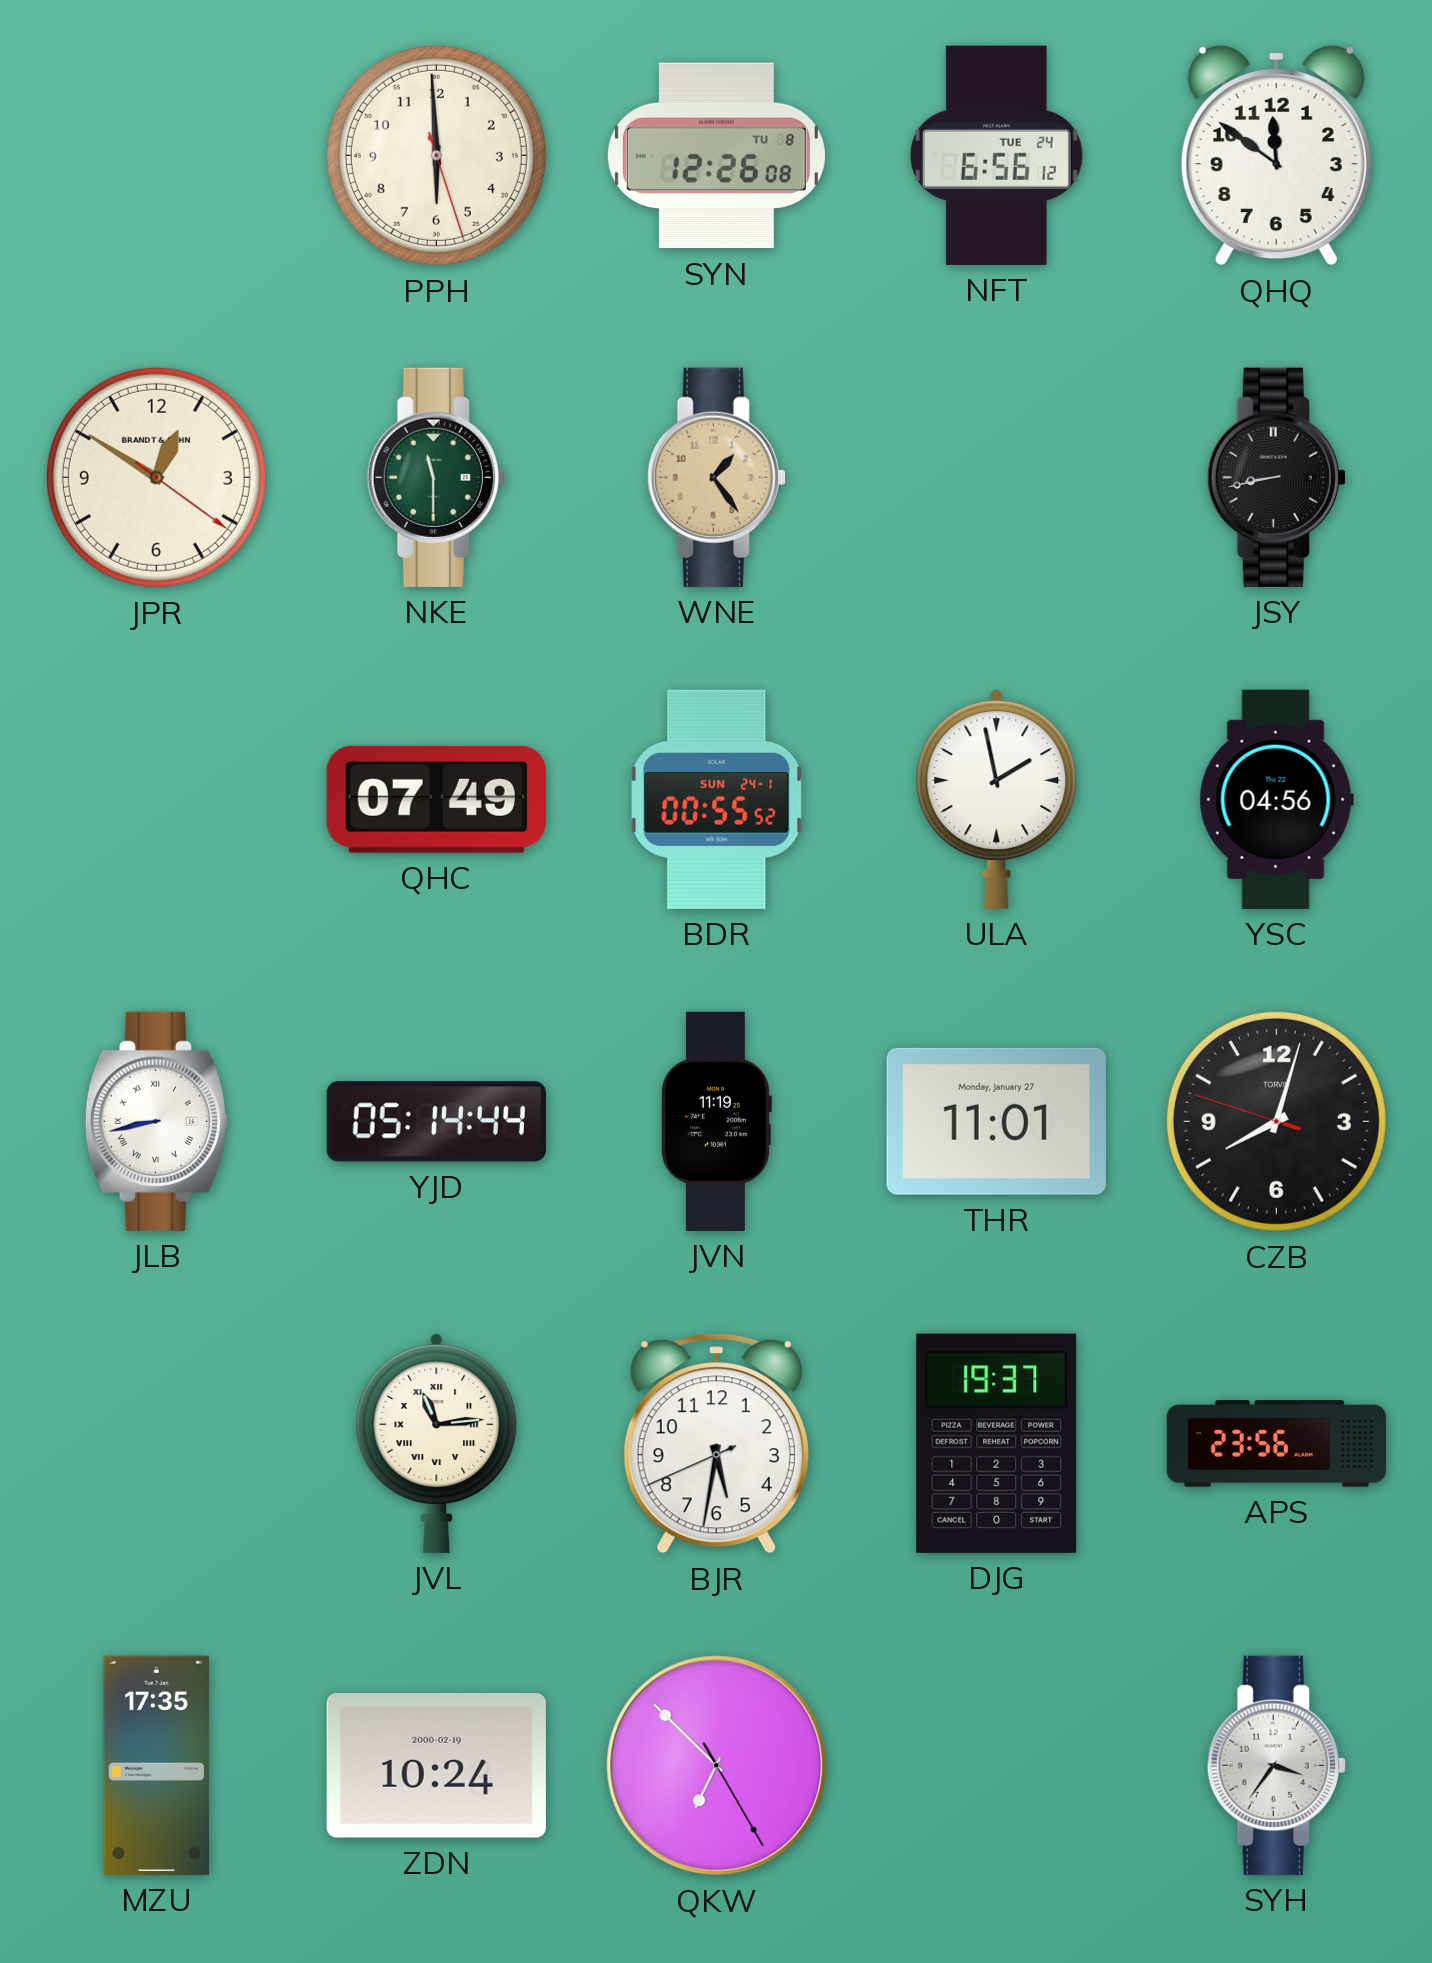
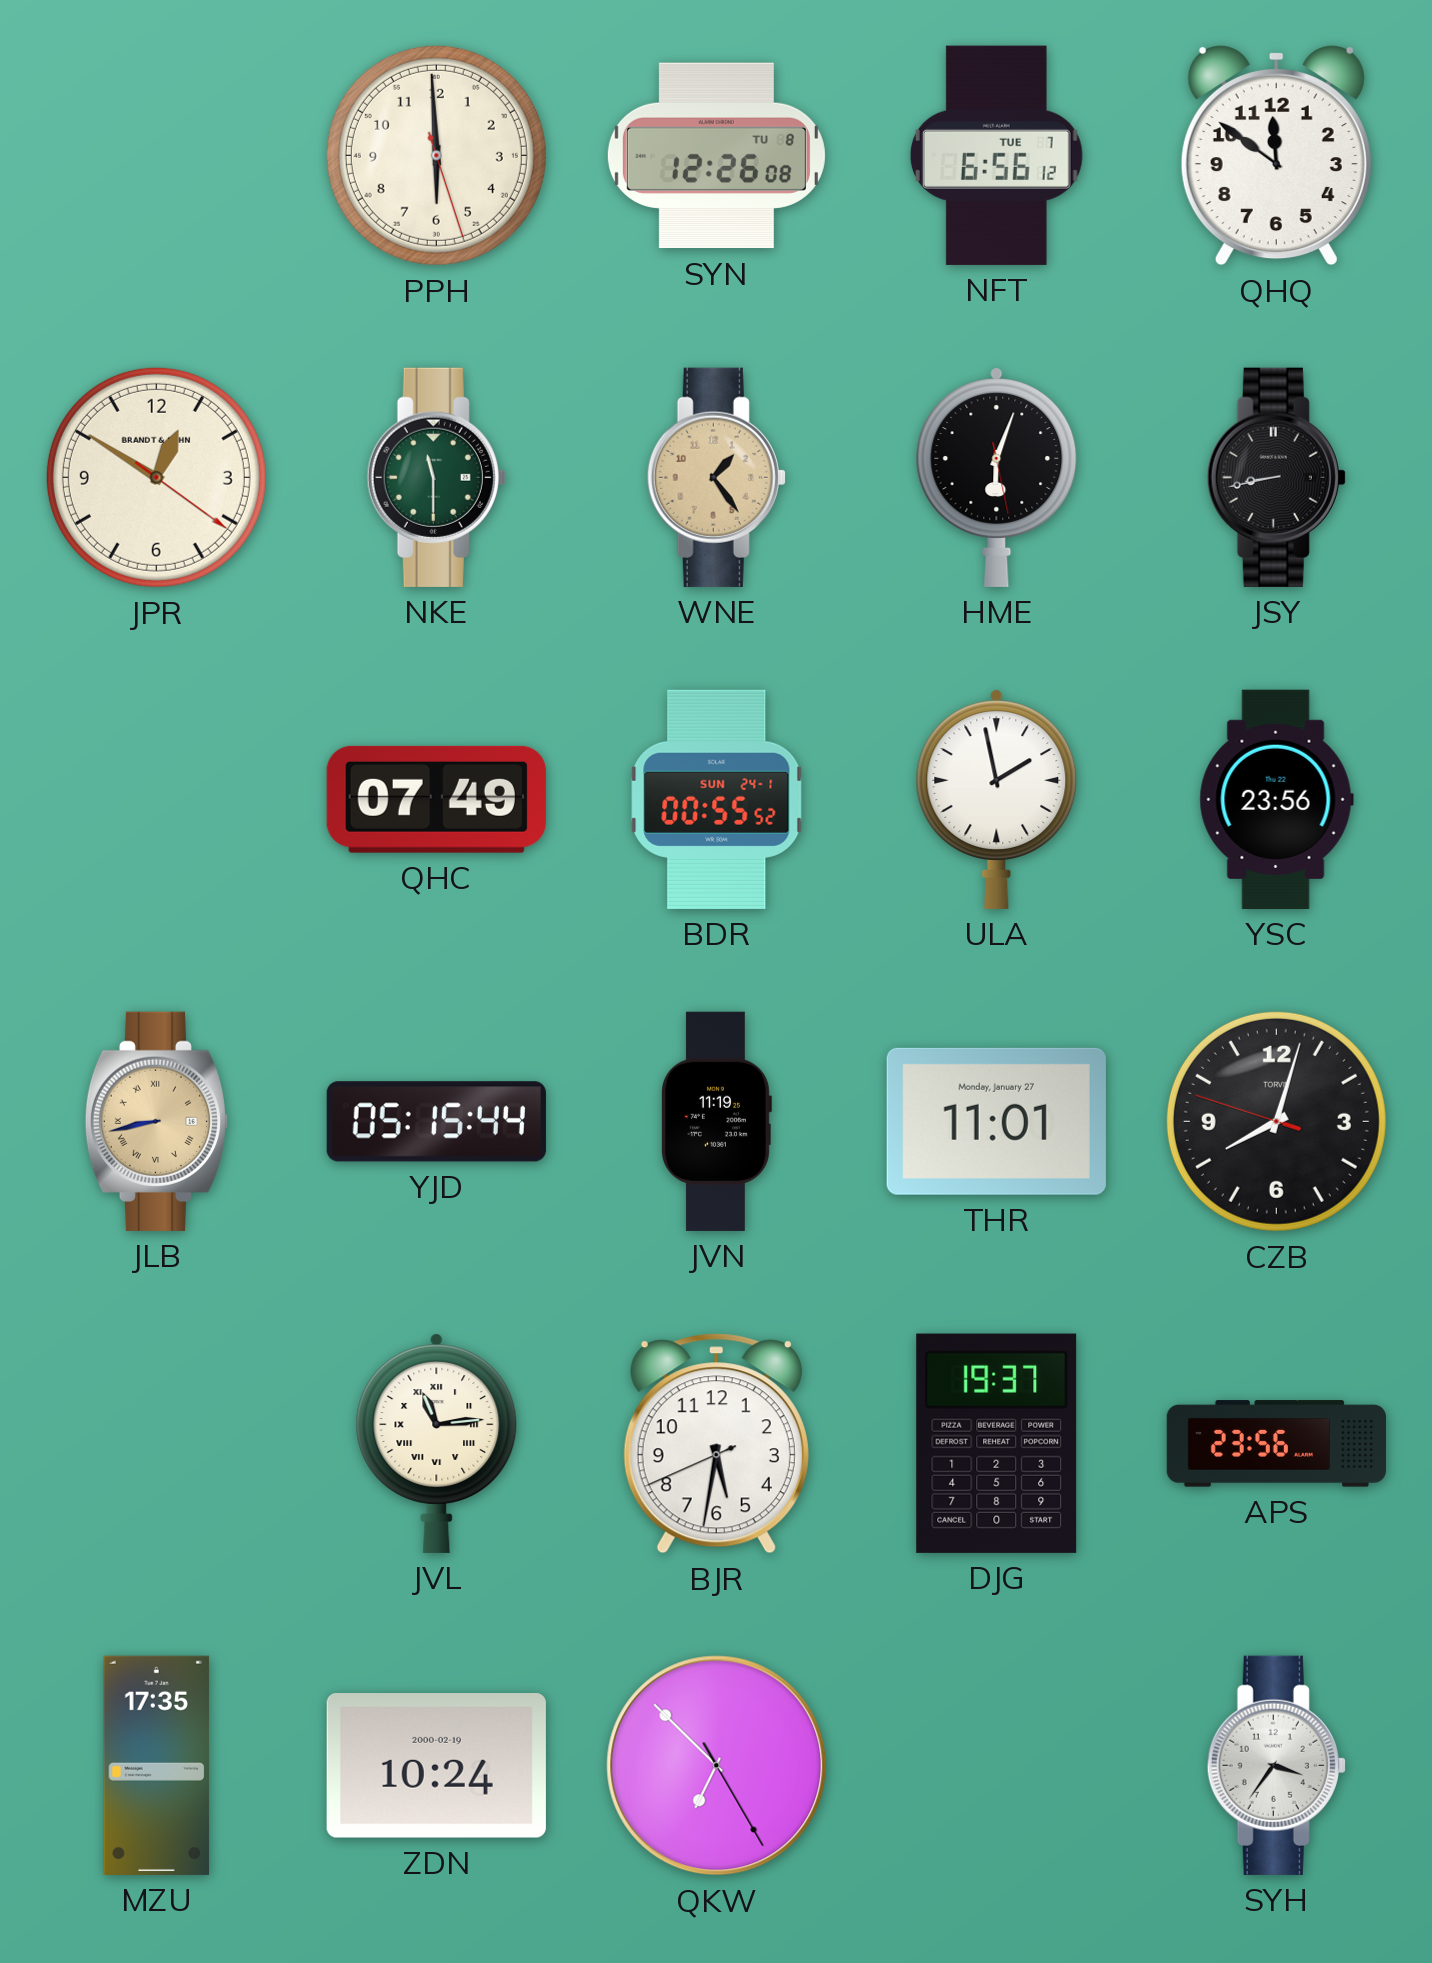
NFT date: TUE 24 -> TUE 7
HME: none -> 6:03
YSC: 04:56 -> 23:56
JLB dial: white -> champagne
YJD: 05:14 -> 05:15
